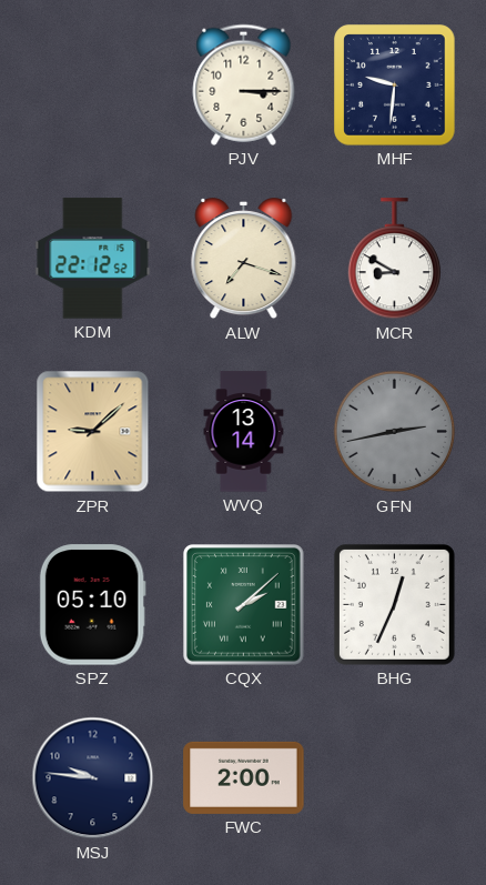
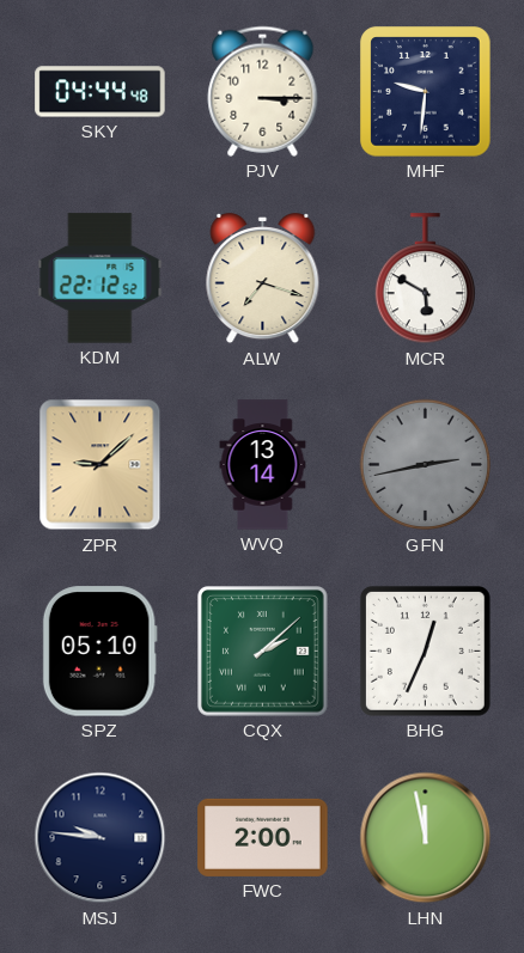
SKY: none -> 04:44
MCR: 8:50 -> 5:50
LHN: none -> 11:58
